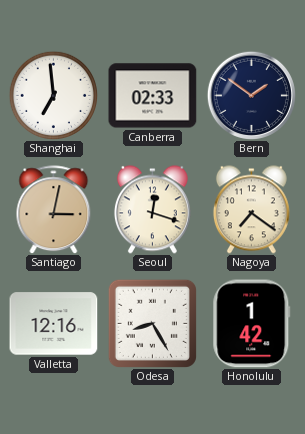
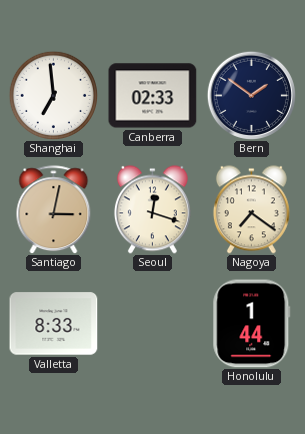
Valletta: 12:16 -> 8:33
Odesa: 8:25 -> none
Honolulu: 1:42 -> 1:44
